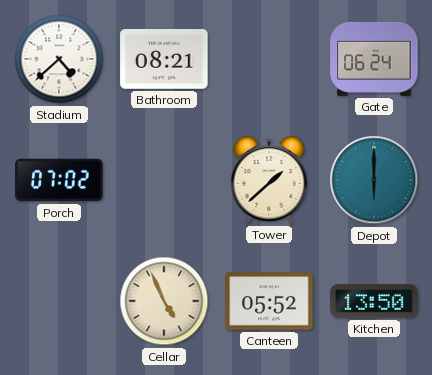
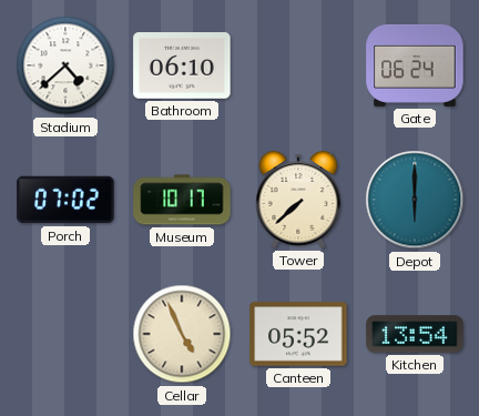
Bathroom: 08:21 -> 06:10
Museum: none -> 10:17
Tower: 1:38 -> 7:38
Kitchen: 13:50 -> 13:54
